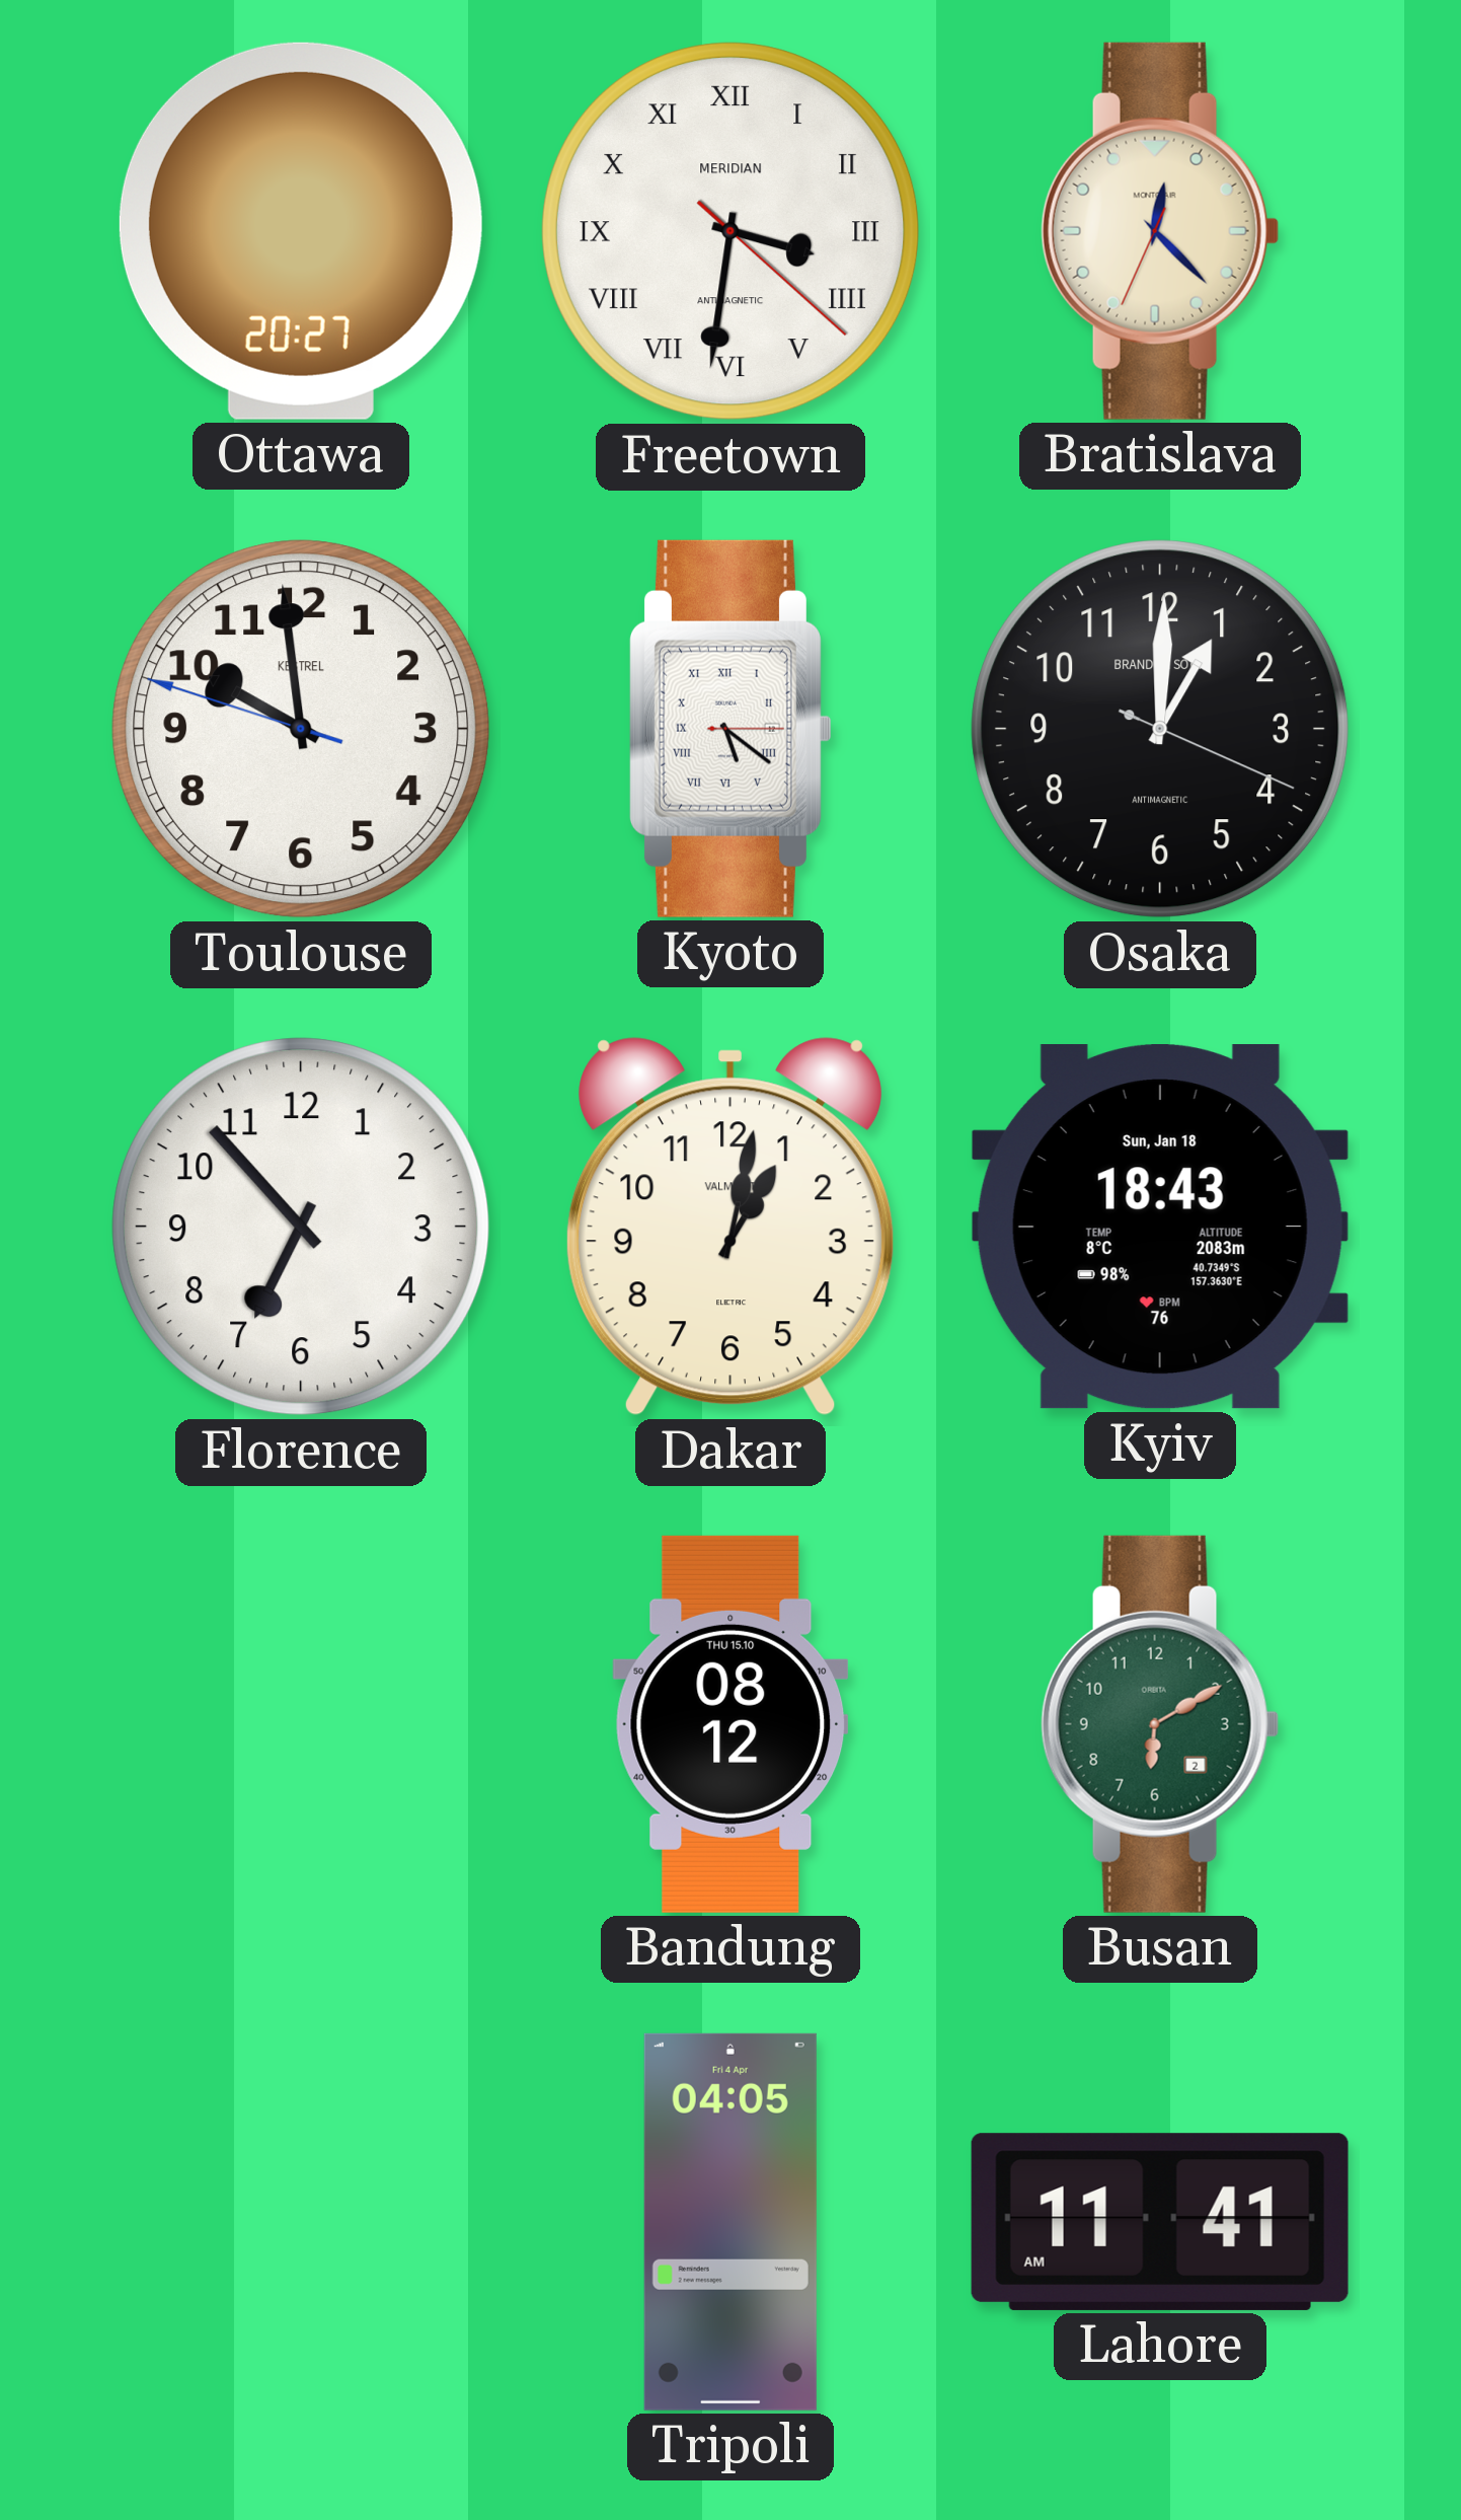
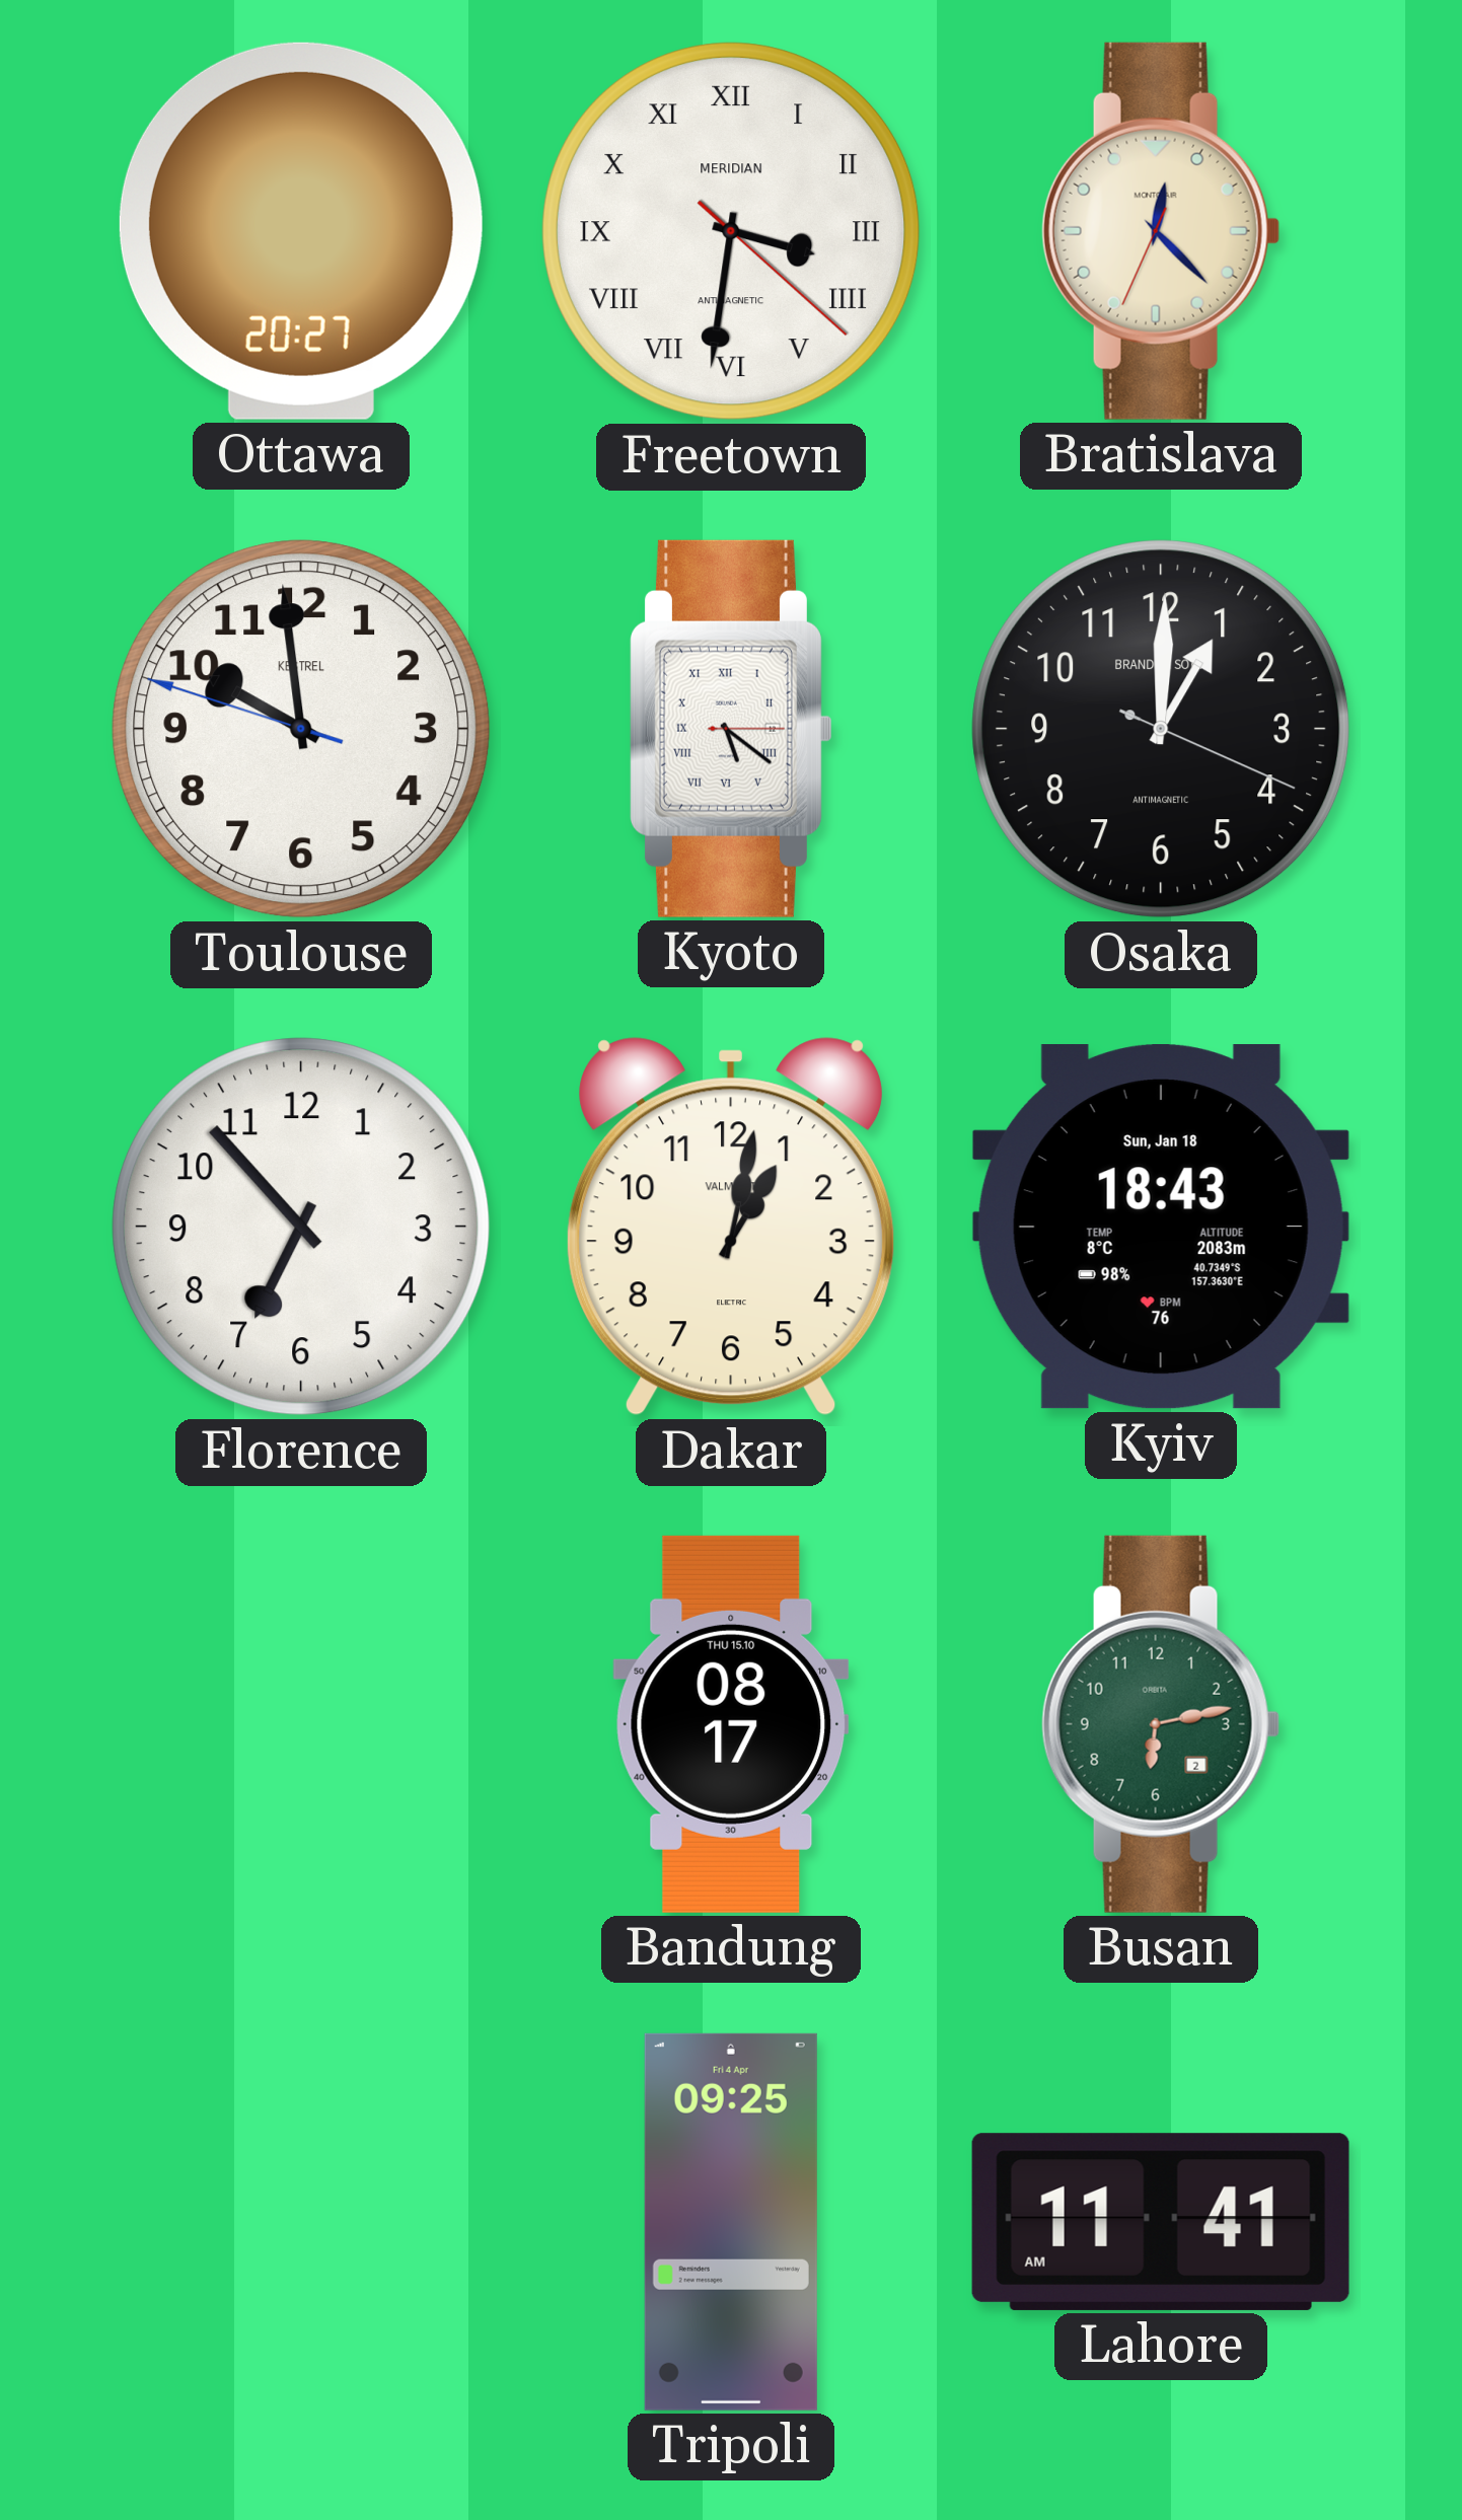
Bandung: 08:12 -> 08:17
Busan: 6:10 -> 6:13
Tripoli: 04:05 -> 09:25
